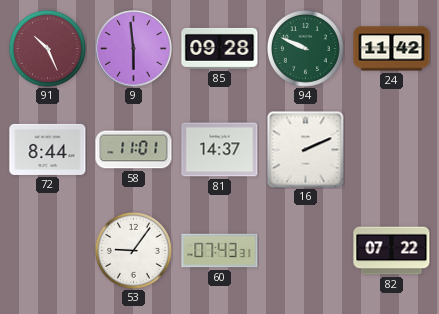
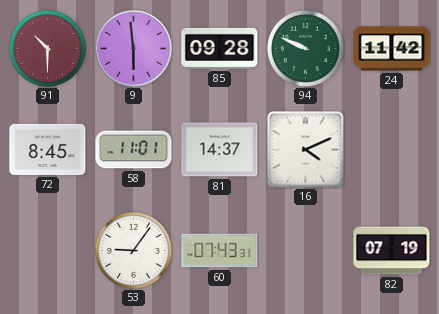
91: 10:26 -> 10:30
72: 8:44 -> 8:45
16: 2:11 -> 4:11
82: 07:22 -> 07:19
